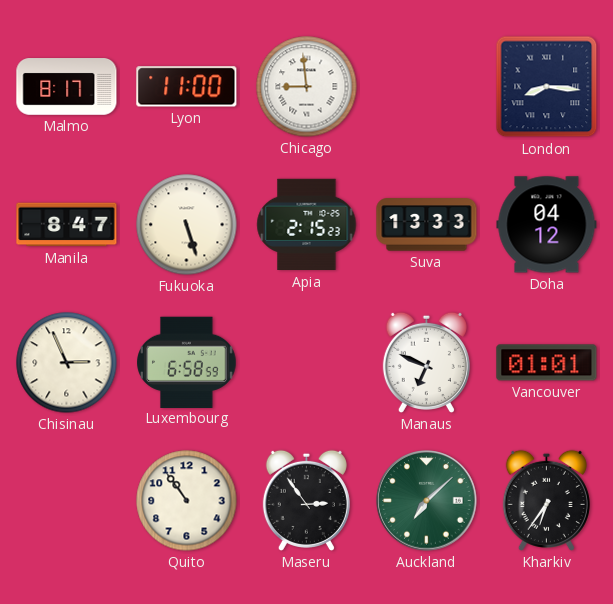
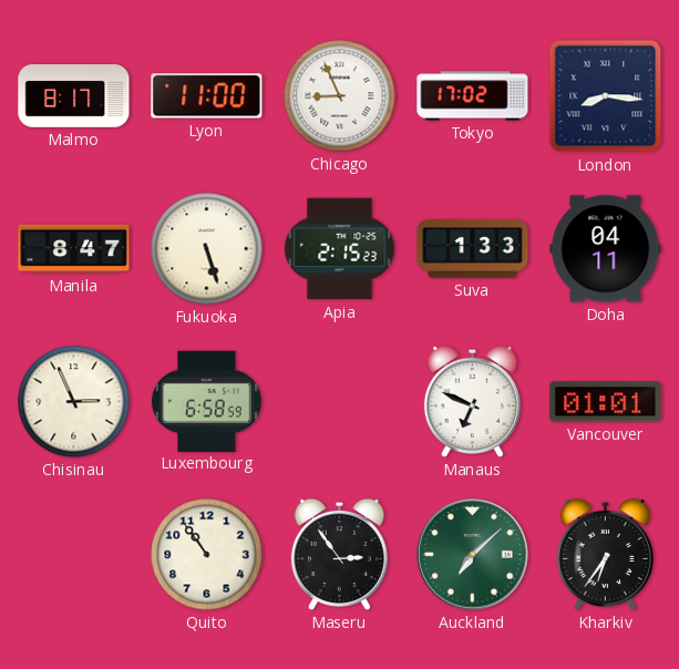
Chicago: 8:59 -> 8:56
Tokyo: none -> 17:02
Suva: 13:33 -> 1:33
Doha: 04:12 -> 04:11
